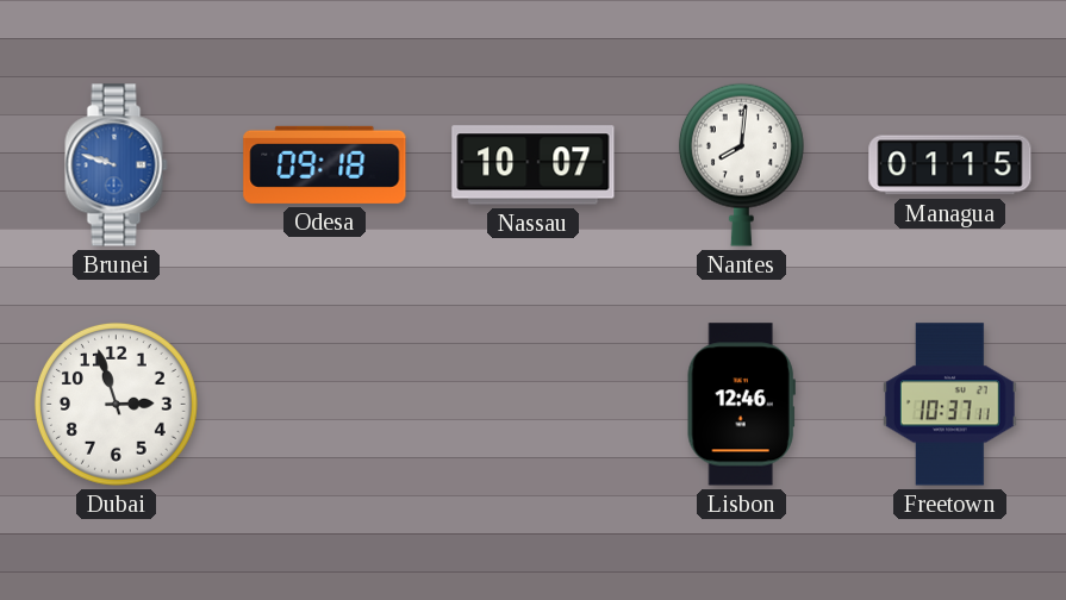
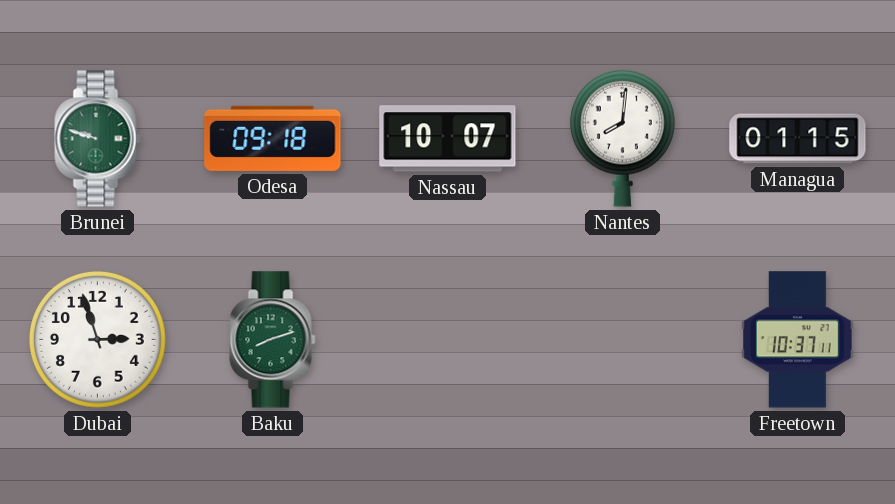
Brunei dial: blue -> green
Baku: none -> 8:12
Lisbon: 12:46 -> none
